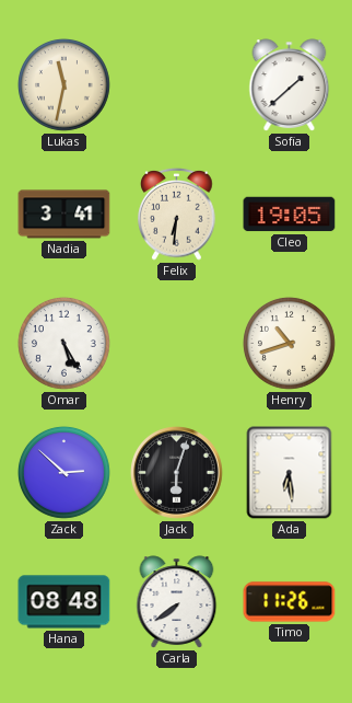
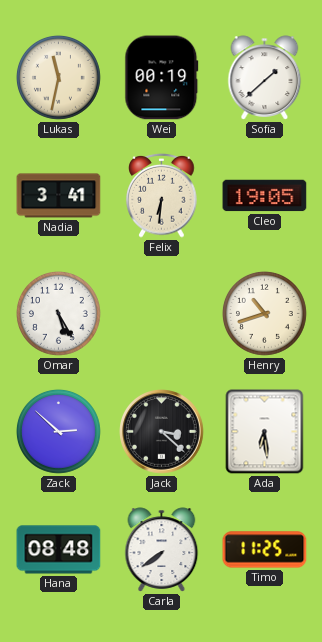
Wei: none -> 00:19
Jack: 6:03 -> 3:22
Timo: 11:26 -> 11:25
